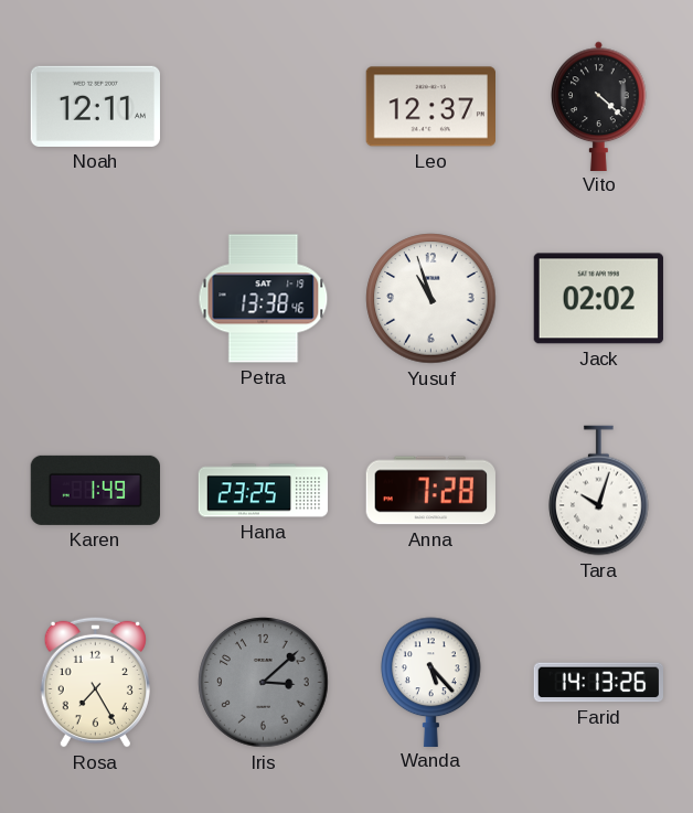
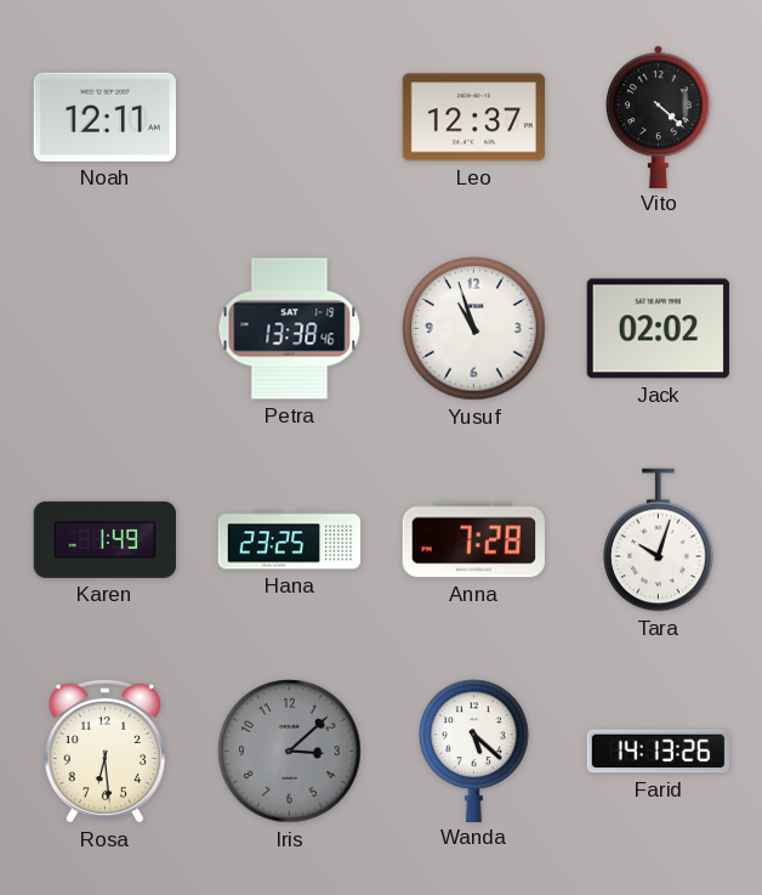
Rosa: 7:25 -> 6:29
Wanda: 5:23 -> 5:22
